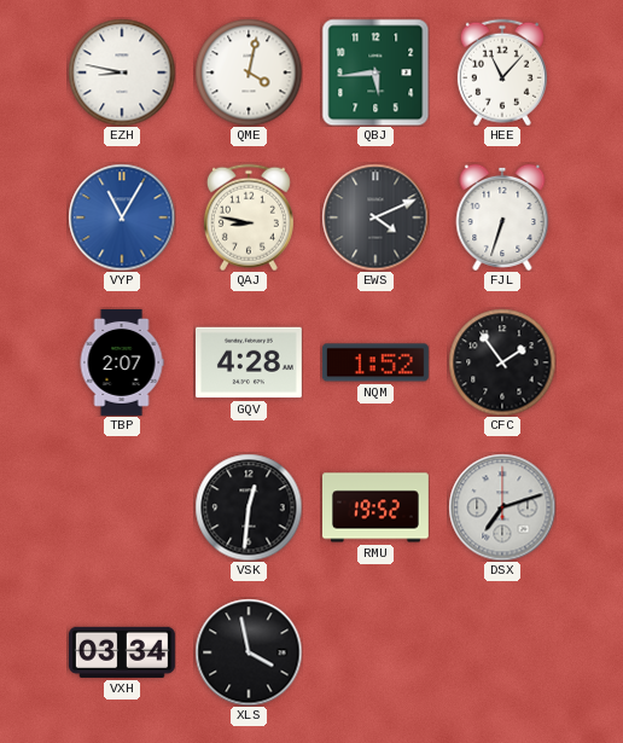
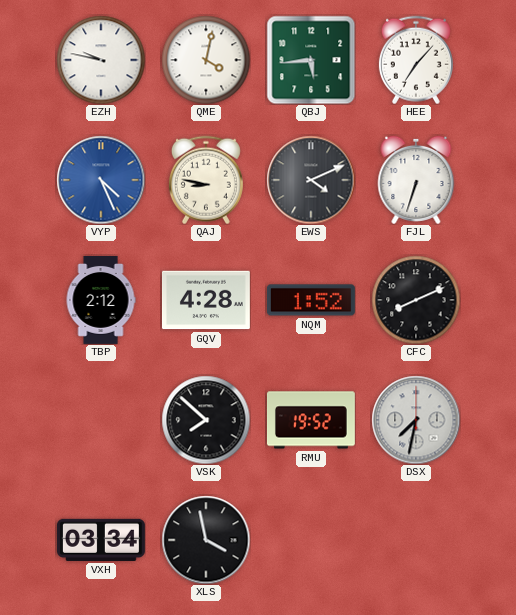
EZH: 8:47 -> 9:47
HEE: 11:07 -> 7:07
VYP: 11:05 -> 4:26
TBP: 2:07 -> 2:12
CFC: 1:54 -> 8:11
VSK: 12:31 -> 7:52
DSX: 7:12 -> 7:32
